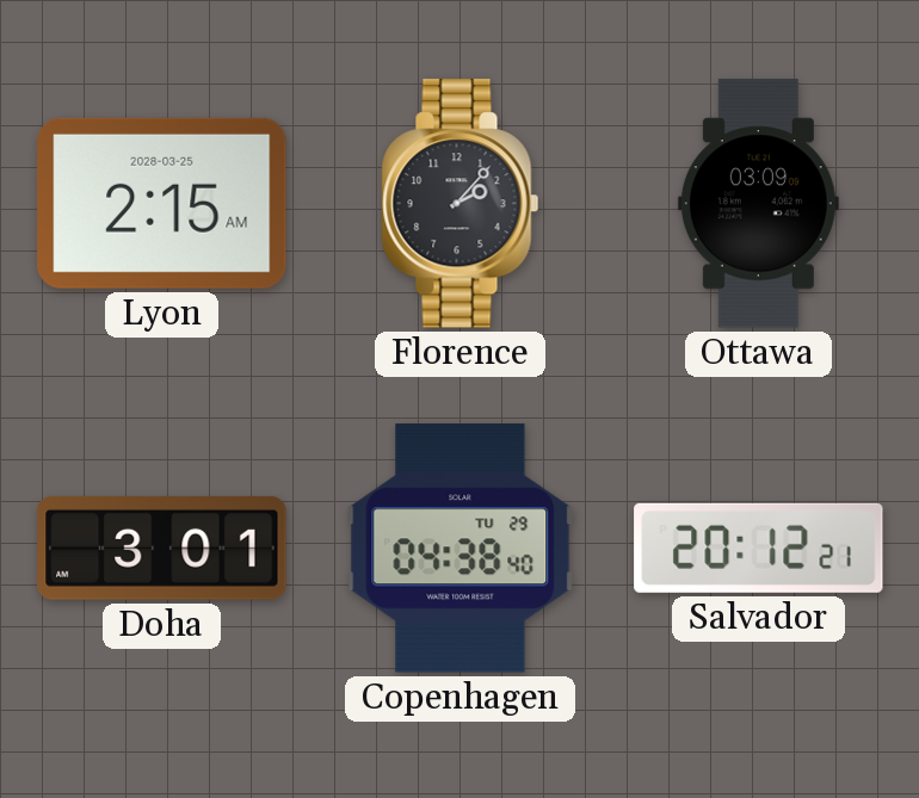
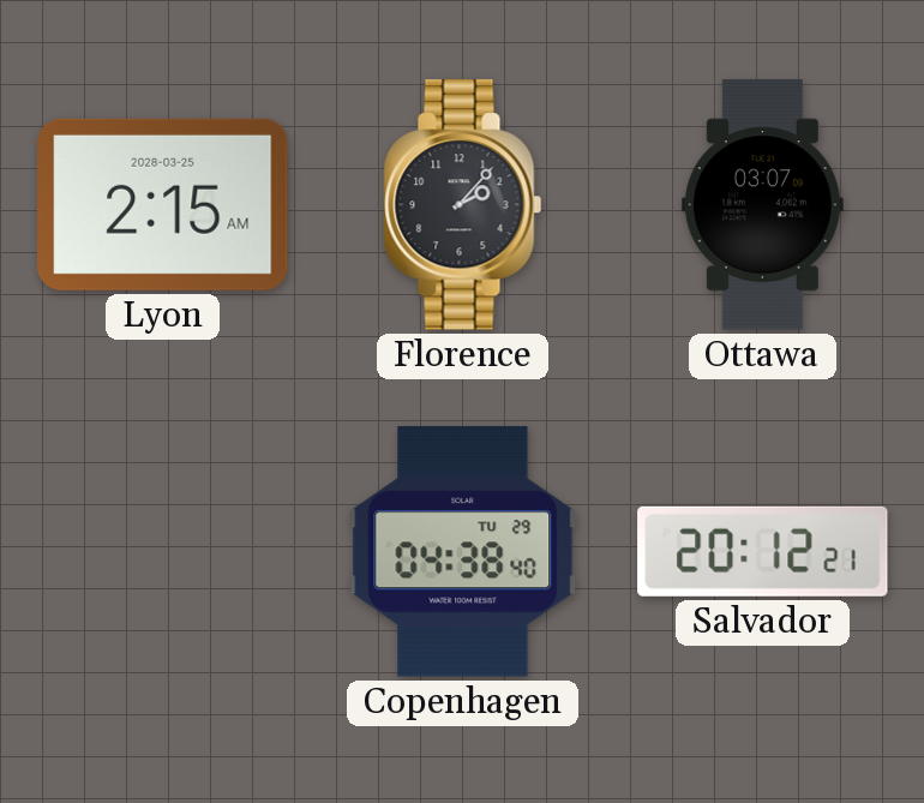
Ottawa: 03:09 -> 03:07
Doha: 3:01 -> none
